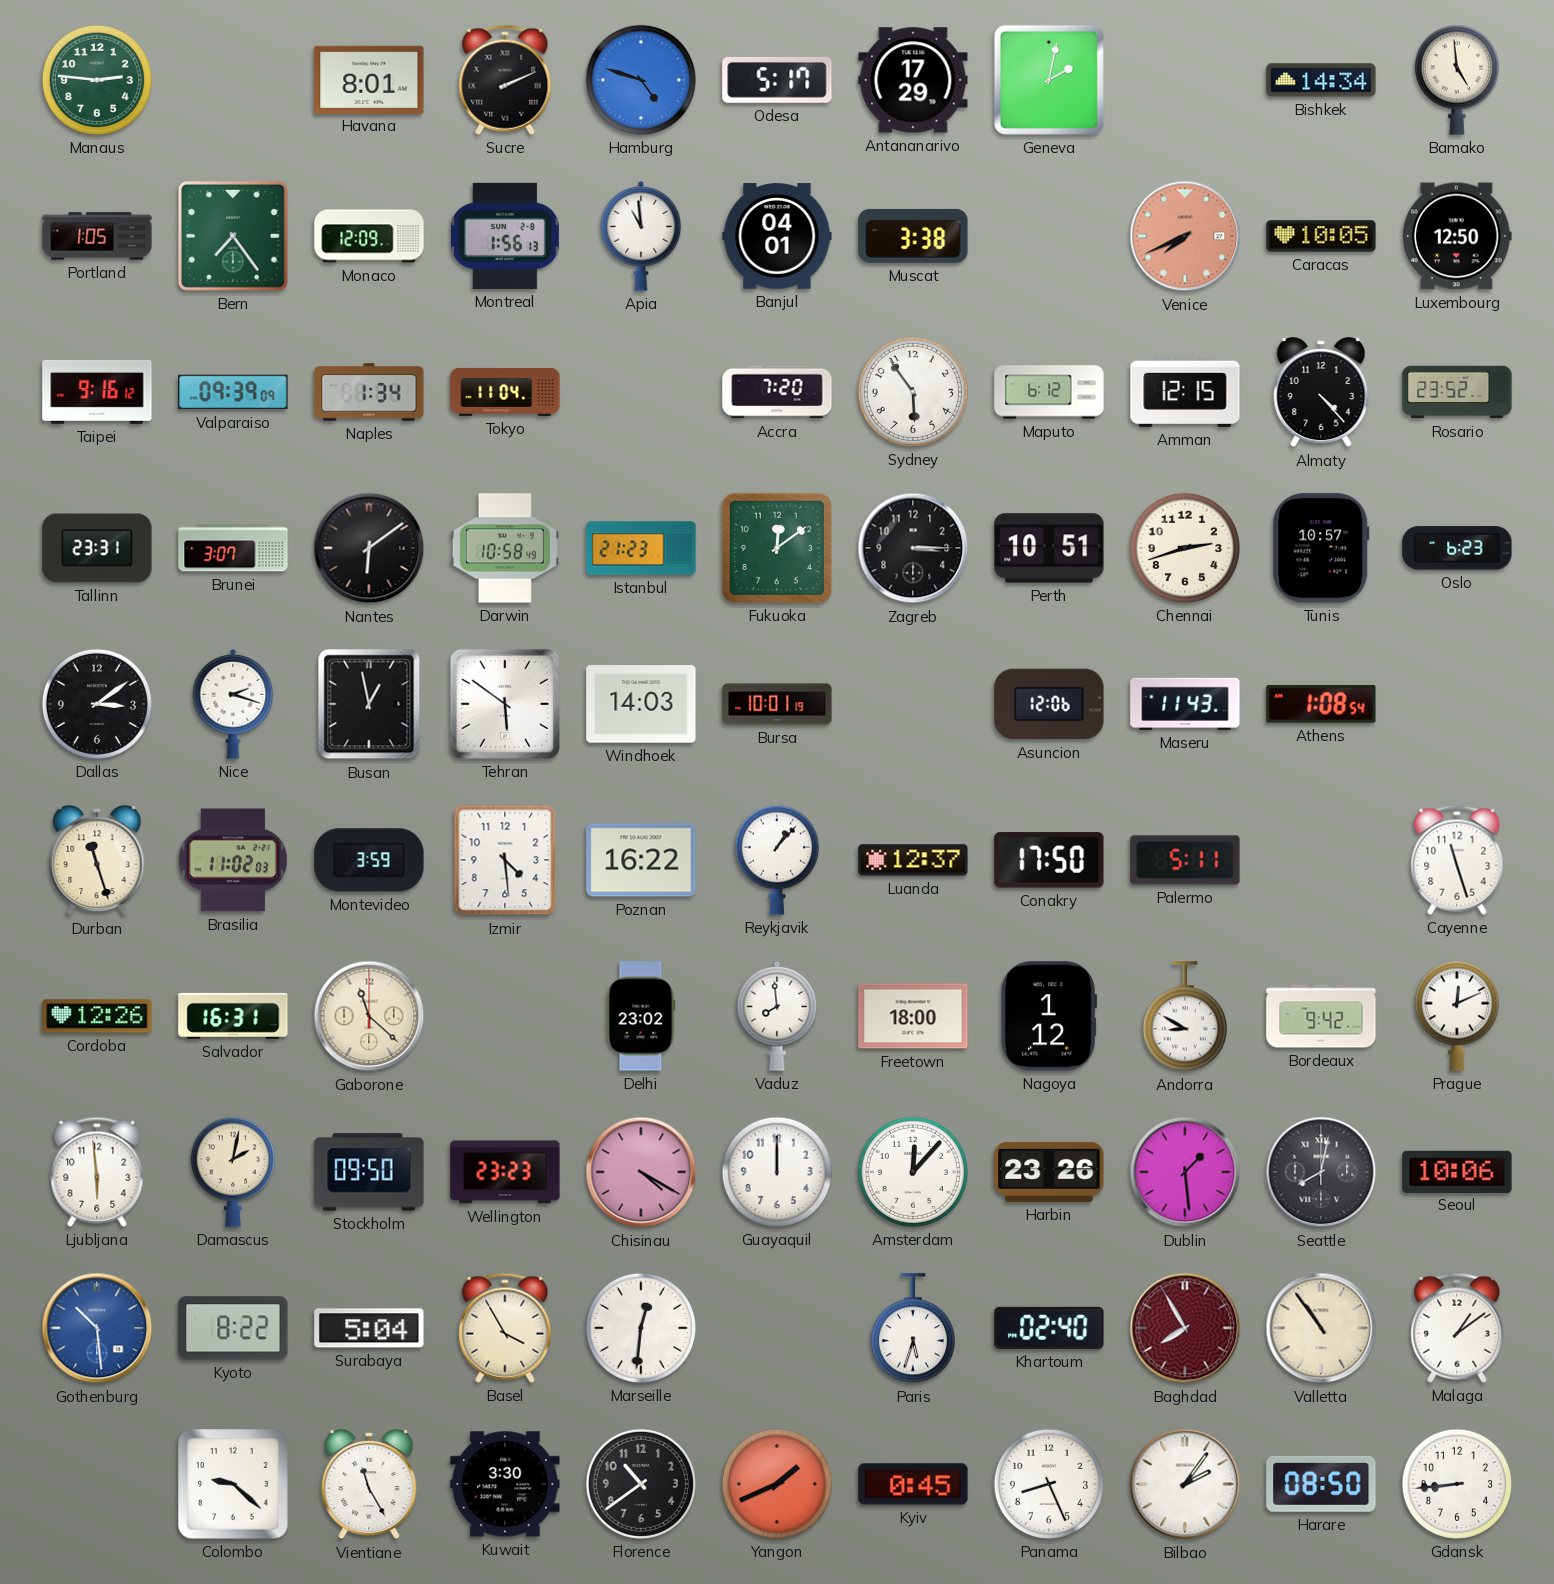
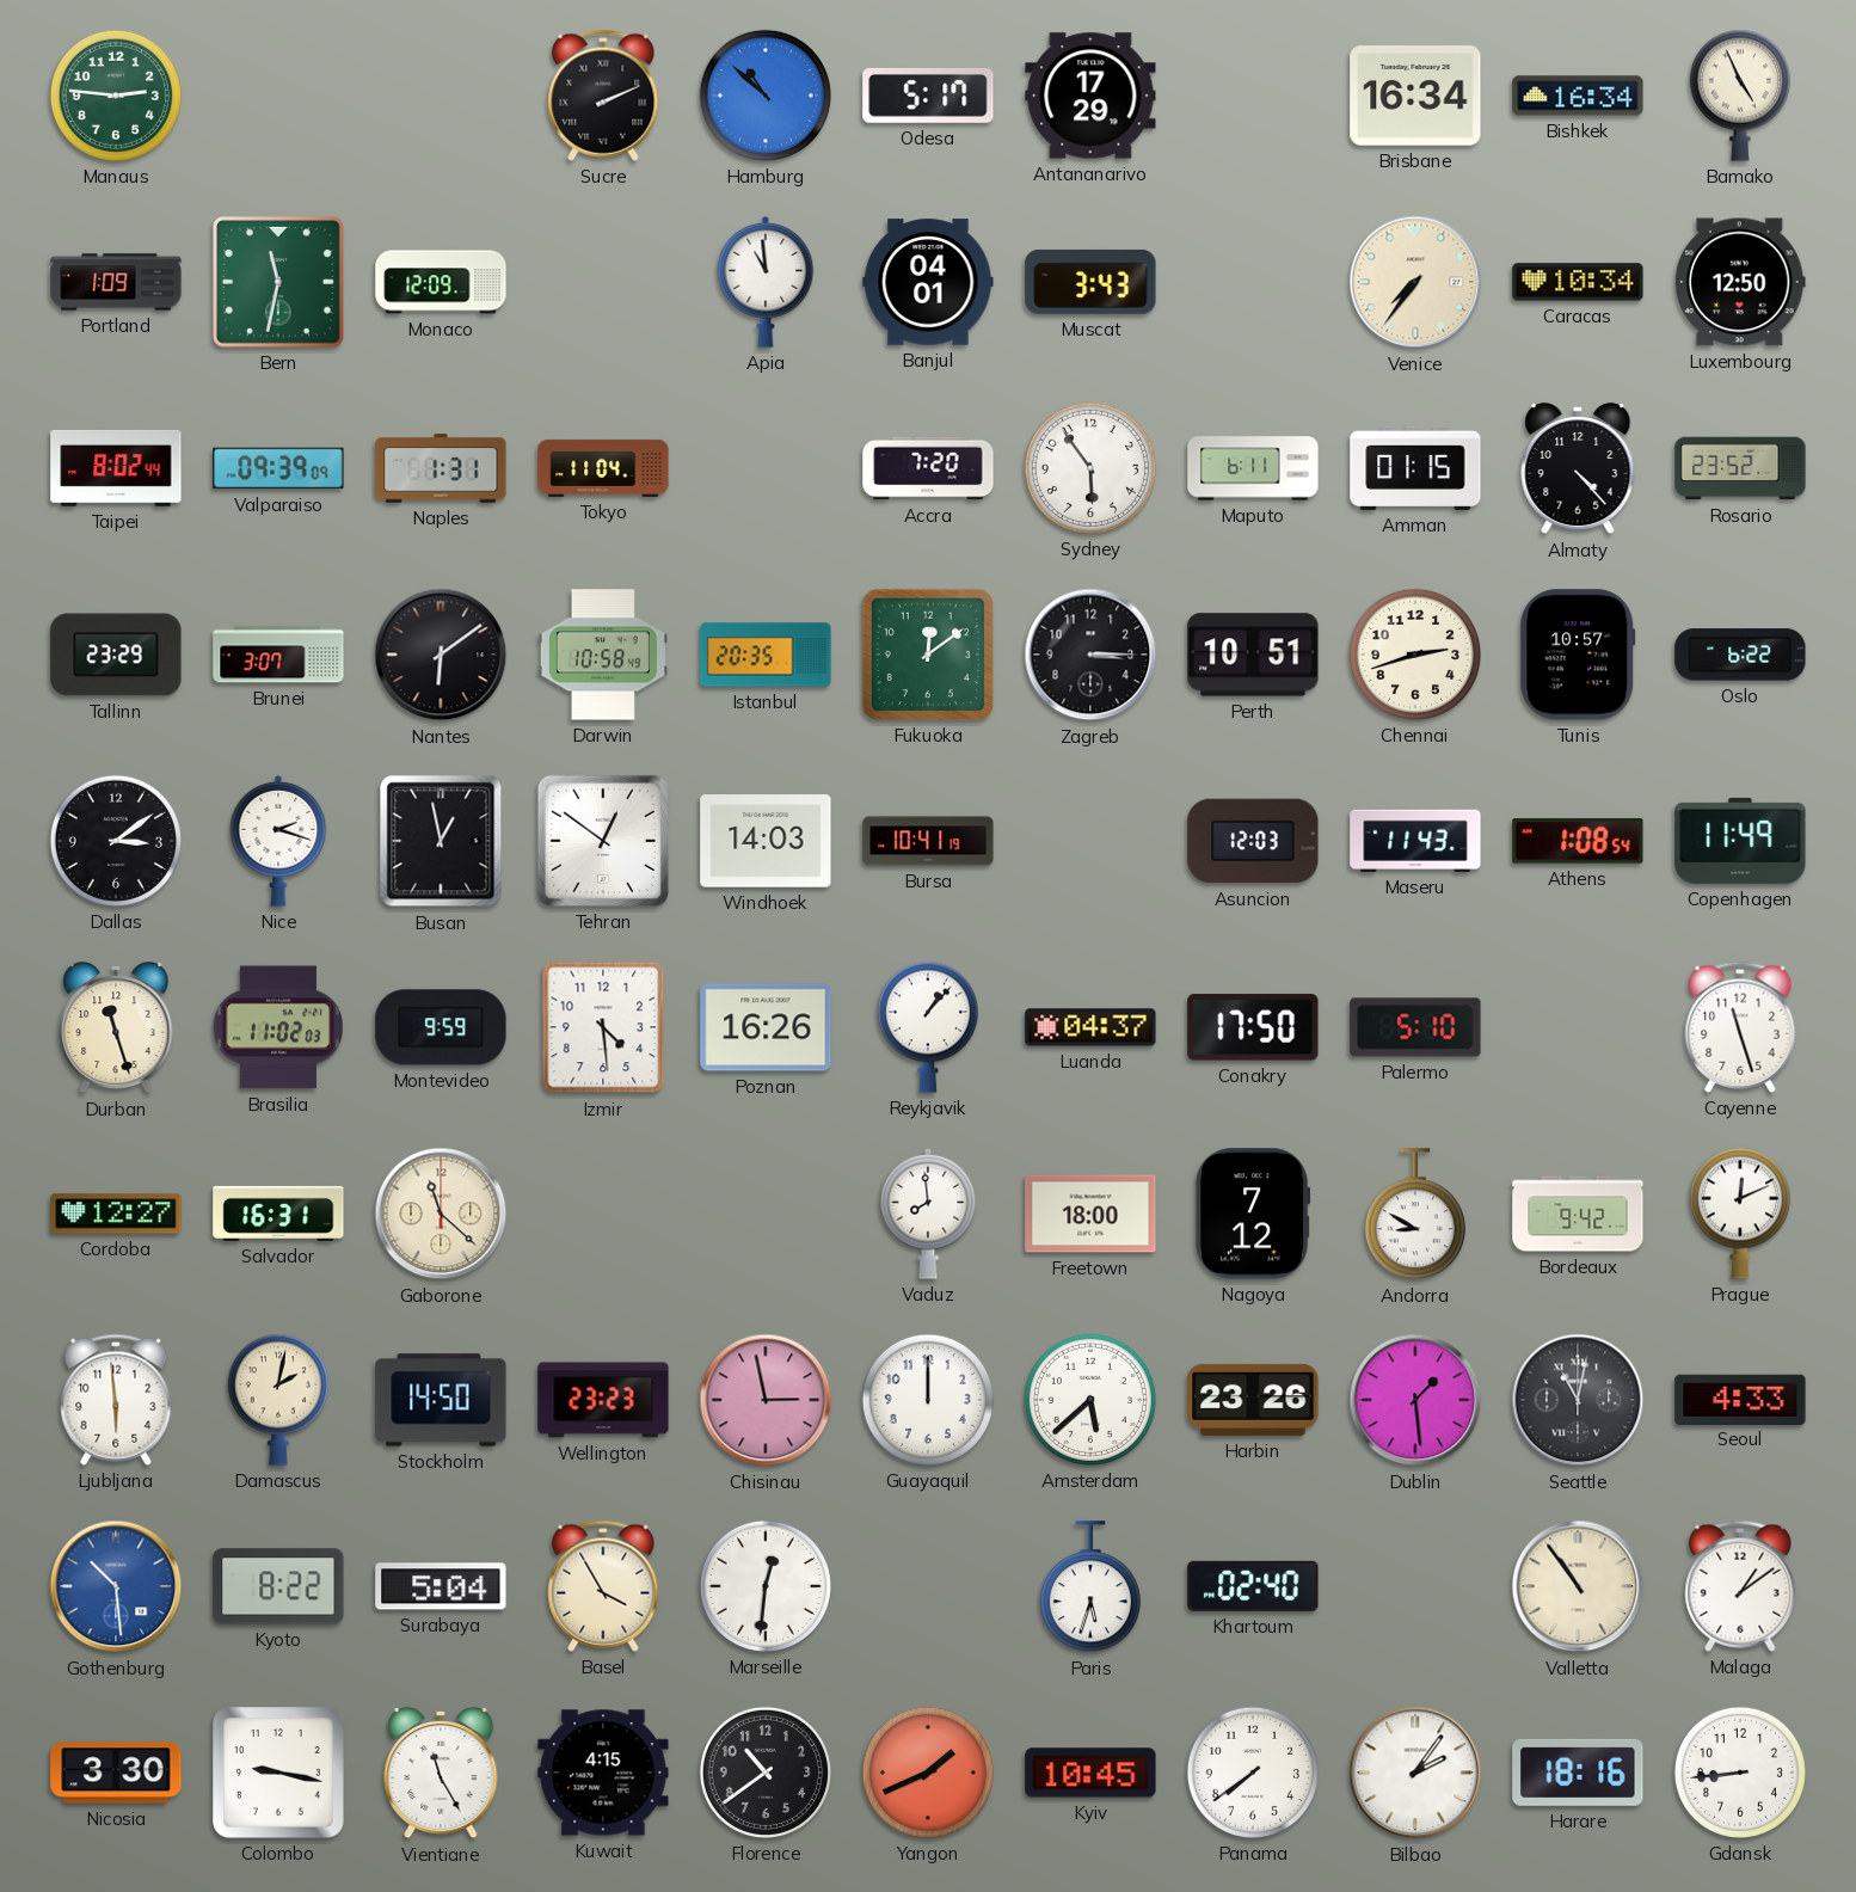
Havana: 8:01 -> none
Hamburg: 4:48 -> 10:52
Geneva: 2:02 -> none
Brisbane: none -> 16:34
Bishkek: 14:34 -> 16:34
Bamako: 4:59 -> 4:56
Portland: 1:05 -> 1:09
Bern: 7:24 -> 11:32
Montreal: 1:56 -> none
Muscat: 3:38 -> 3:43
Venice: 7:41 -> 7:36
Venice dial: salmon -> cream
Caracas: 10:05 -> 10:34
Taipei: 9:16 -> 8:02
Naples: 1:34 -> 1:31
Maputo: 6:12 -> 6:11
Amman: 12:15 -> 01:15
Tallinn: 23:31 -> 23:29
Istanbul: 21:23 -> 20:35
Oslo: 6:23 -> 6:22
Tehran: 5:51 -> 12:51
Bursa: 10:01 -> 10:41
Asuncion: 12:06 -> 12:03
Copenhagen: none -> 11:49
Montevideo: 3:59 -> 9:59
Poznan: 16:22 -> 16:26
Luanda: 12:37 -> 04:37
Palermo: 5:11 -> 5:10
Cordoba: 12:26 -> 12:27
Delhi: 23:02 -> none
Nagoya: 1:12 -> 7:12
Stockholm: 09:50 -> 14:50
Chisinau: 4:20 -> 2:58
Amsterdam: 12:07 -> 5:38
Seattle: 8:02 -> 11:02
Seoul: 10:06 -> 4:33
Baghdad: 7:55 -> none
Nicosia: none -> 3:30
Colombo: 9:22 -> 9:17
Kuwait: 3:30 -> 4:15
Kyiv: 0:45 -> 10:45
Panama: 8:26 -> 7:39
Harare: 08:50 -> 18:16
